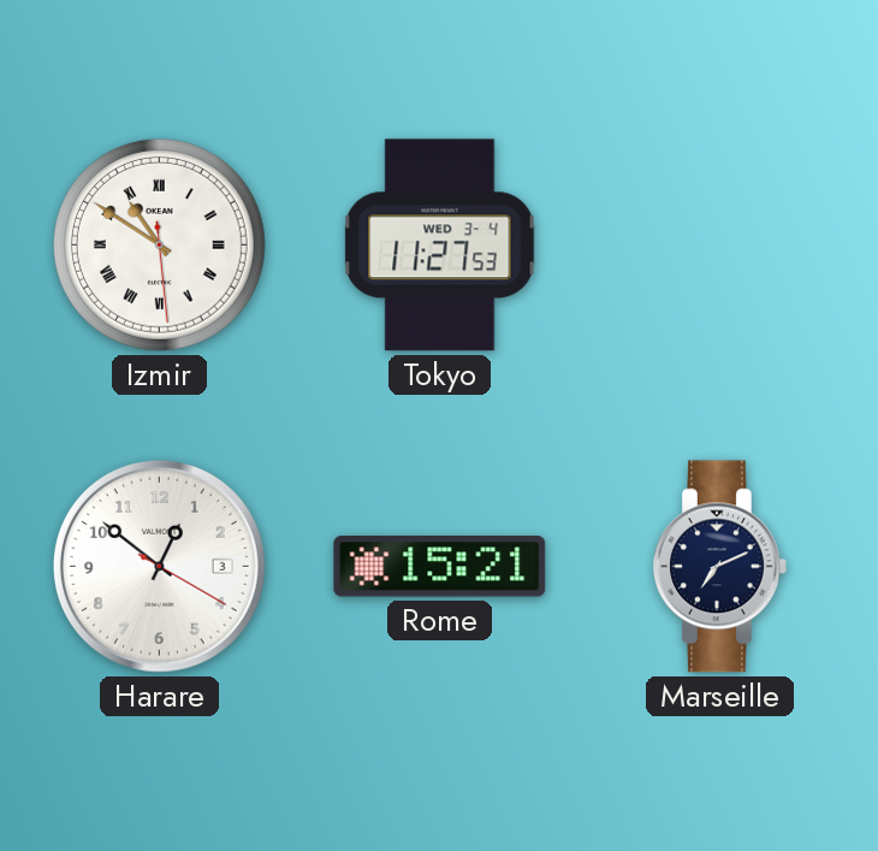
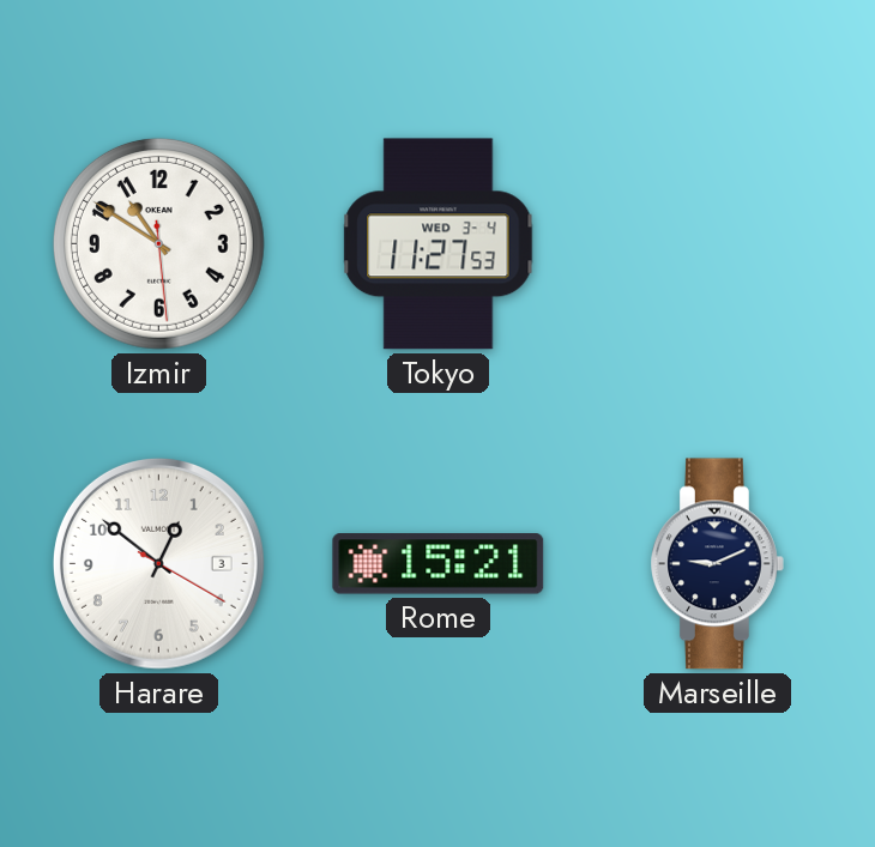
Izmir numerals: Roman -> Arabic
Marseille: 7:11 -> 9:11
